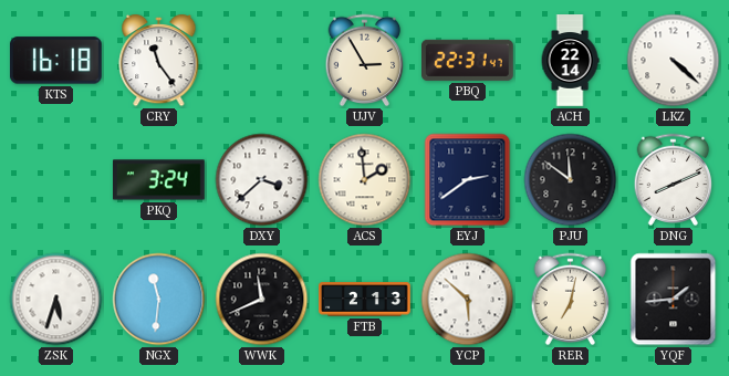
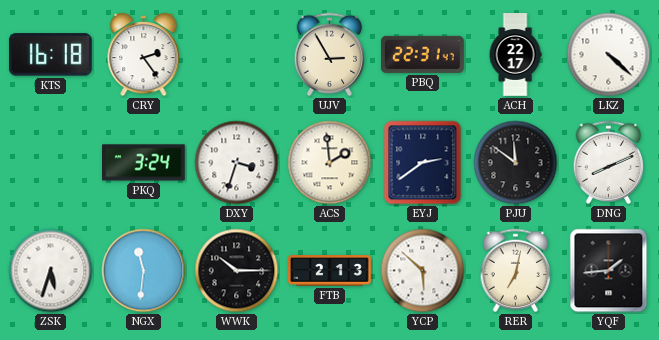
CRY: 11:24 -> 2:24
ACH: 22:14 -> 22:17
DXY: 3:38 -> 3:33
WWK: 11:41 -> 10:15
